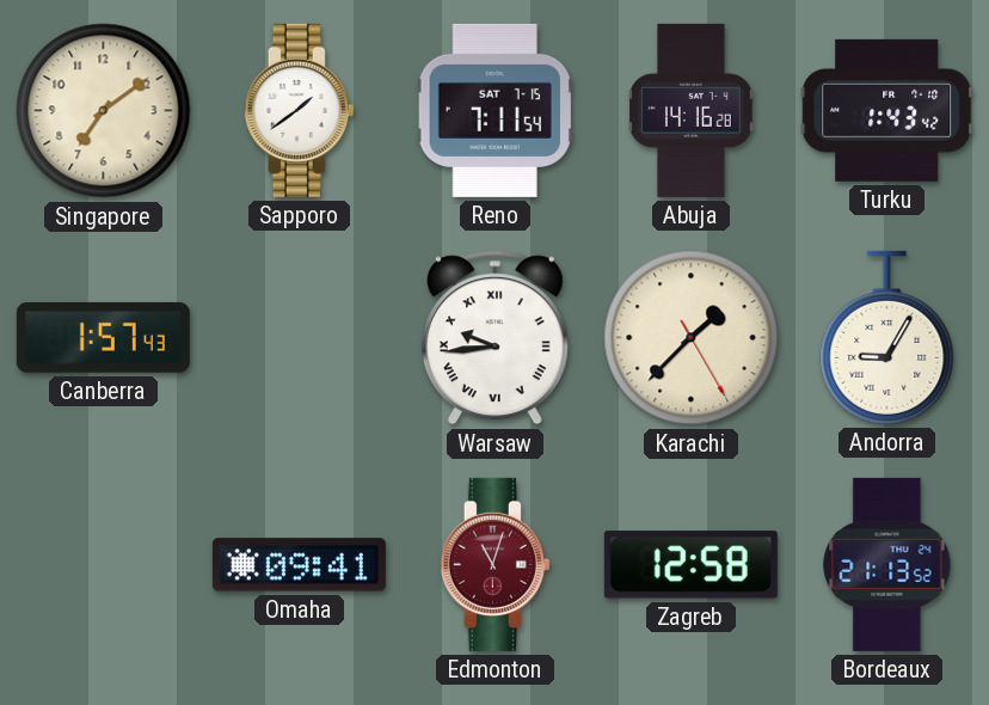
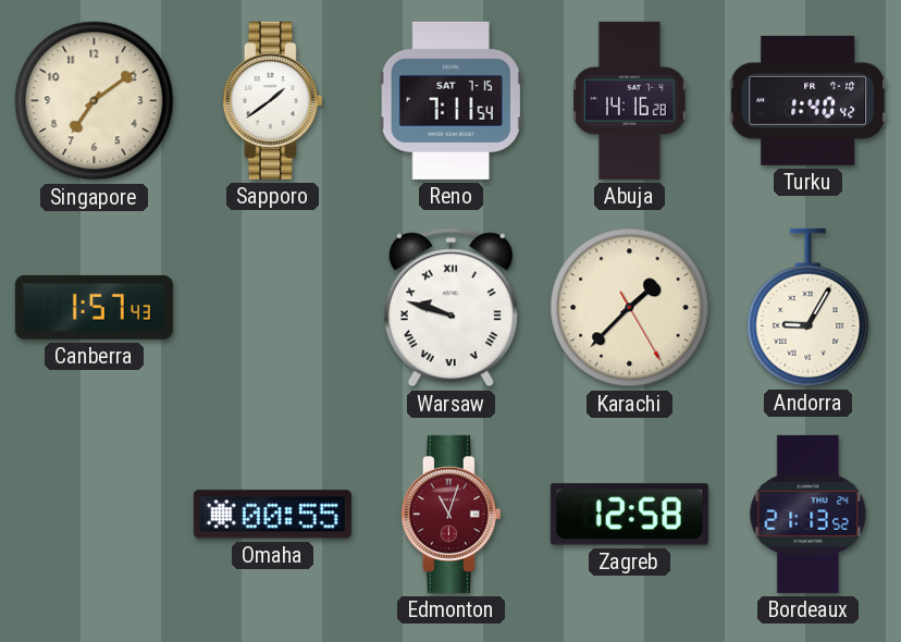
Turku: 1:43 -> 1:40
Warsaw: 9:44 -> 9:48
Omaha: 09:41 -> 00:55
